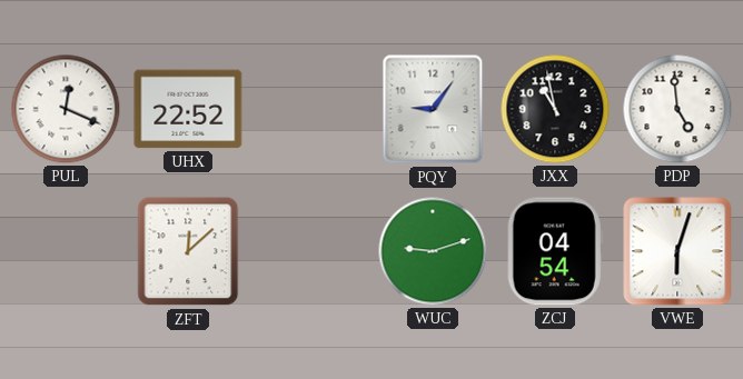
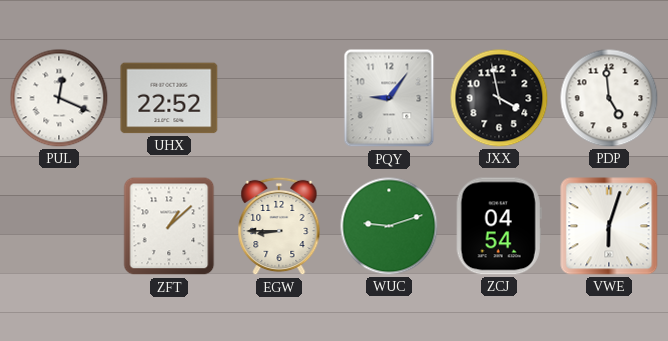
JXX: 10:58 -> 3:58
ZFT: 12:08 -> 1:08
EGW: none -> 8:45
